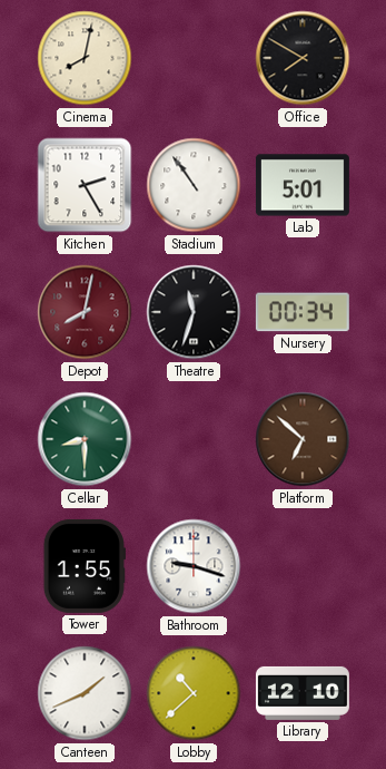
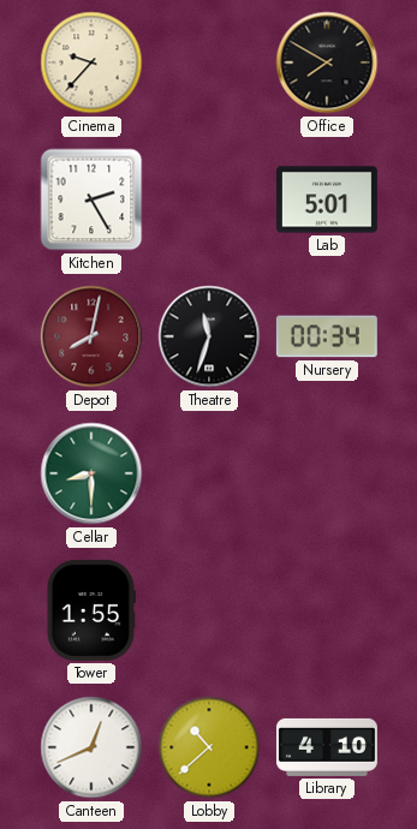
Cinema: 8:02 -> 9:37
Stadium: 10:54 -> none
Platform: 6:52 -> none
Bathroom: 9:18 -> none
Canteen: 1:41 -> 12:41
Library: 12:10 -> 4:10
